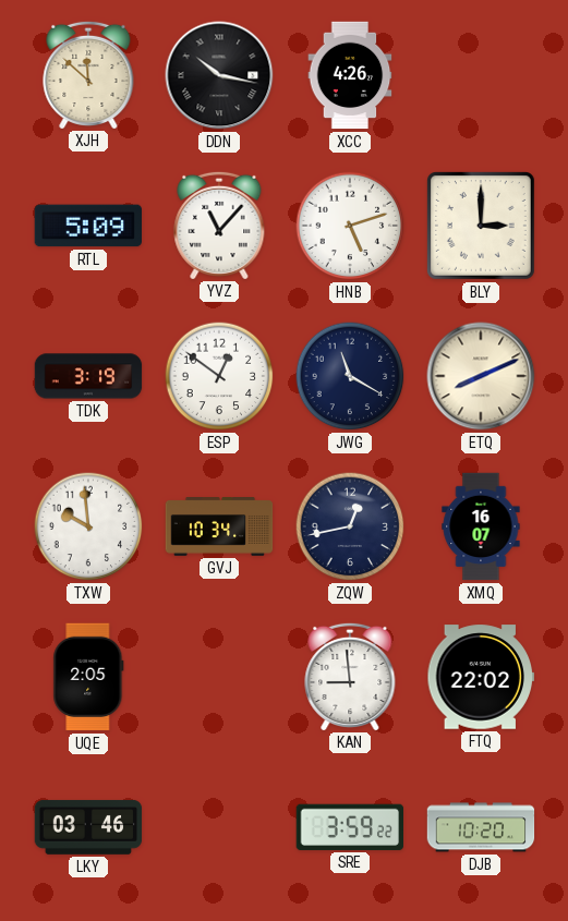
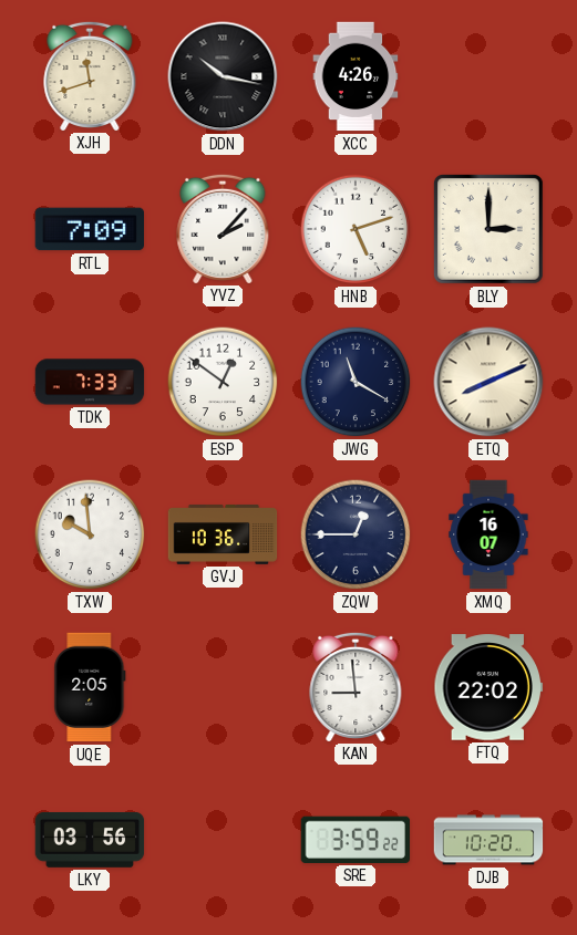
XJH: 11:52 -> 11:42
RTL: 5:09 -> 7:09
YVZ: 11:07 -> 2:07
TDK: 3:19 -> 7:33
GVJ: 10:34 -> 10:36
ZQW: 12:43 -> 12:45
LKY: 03:46 -> 03:56
